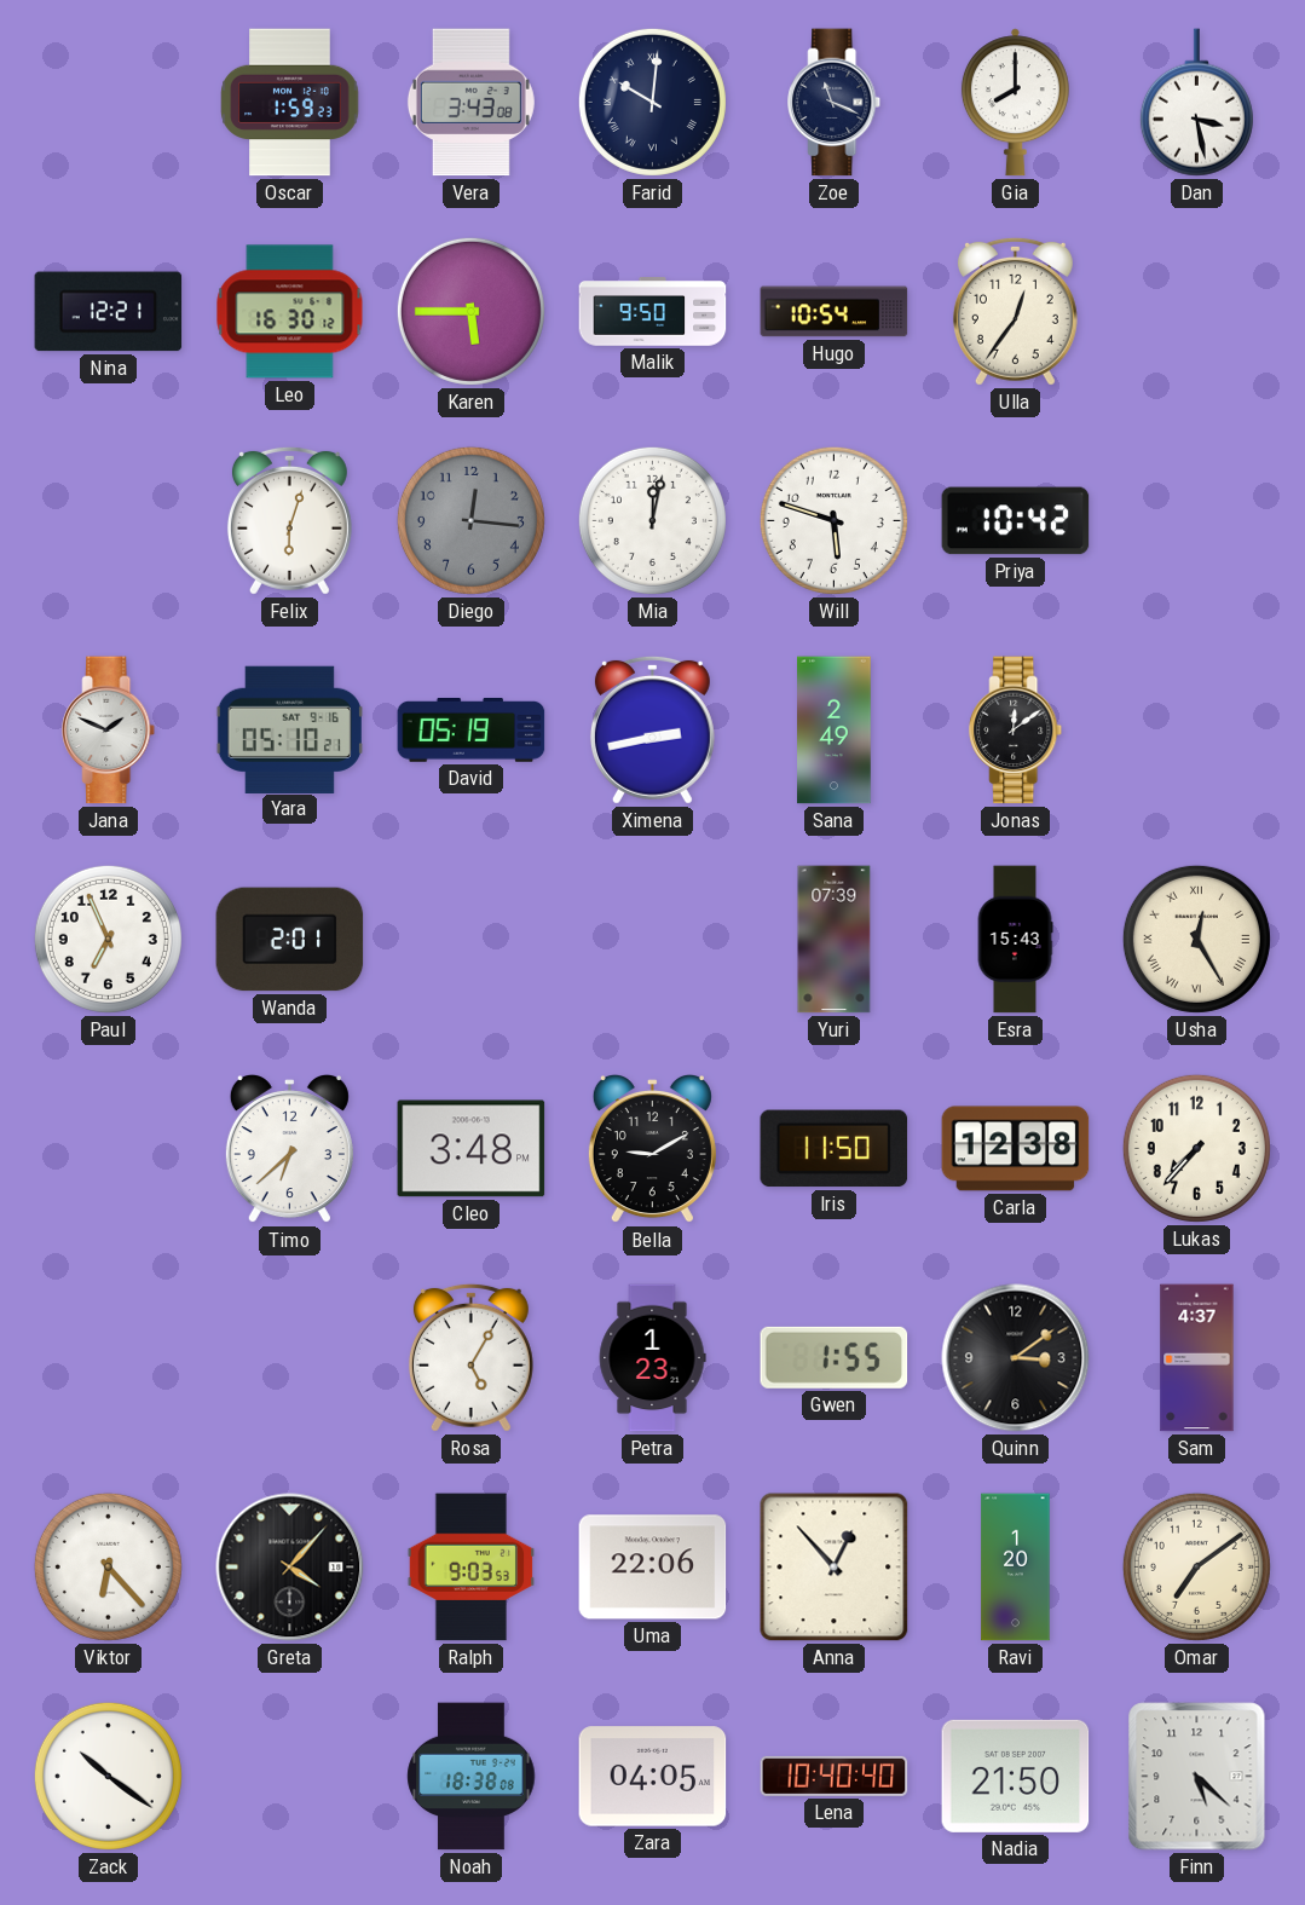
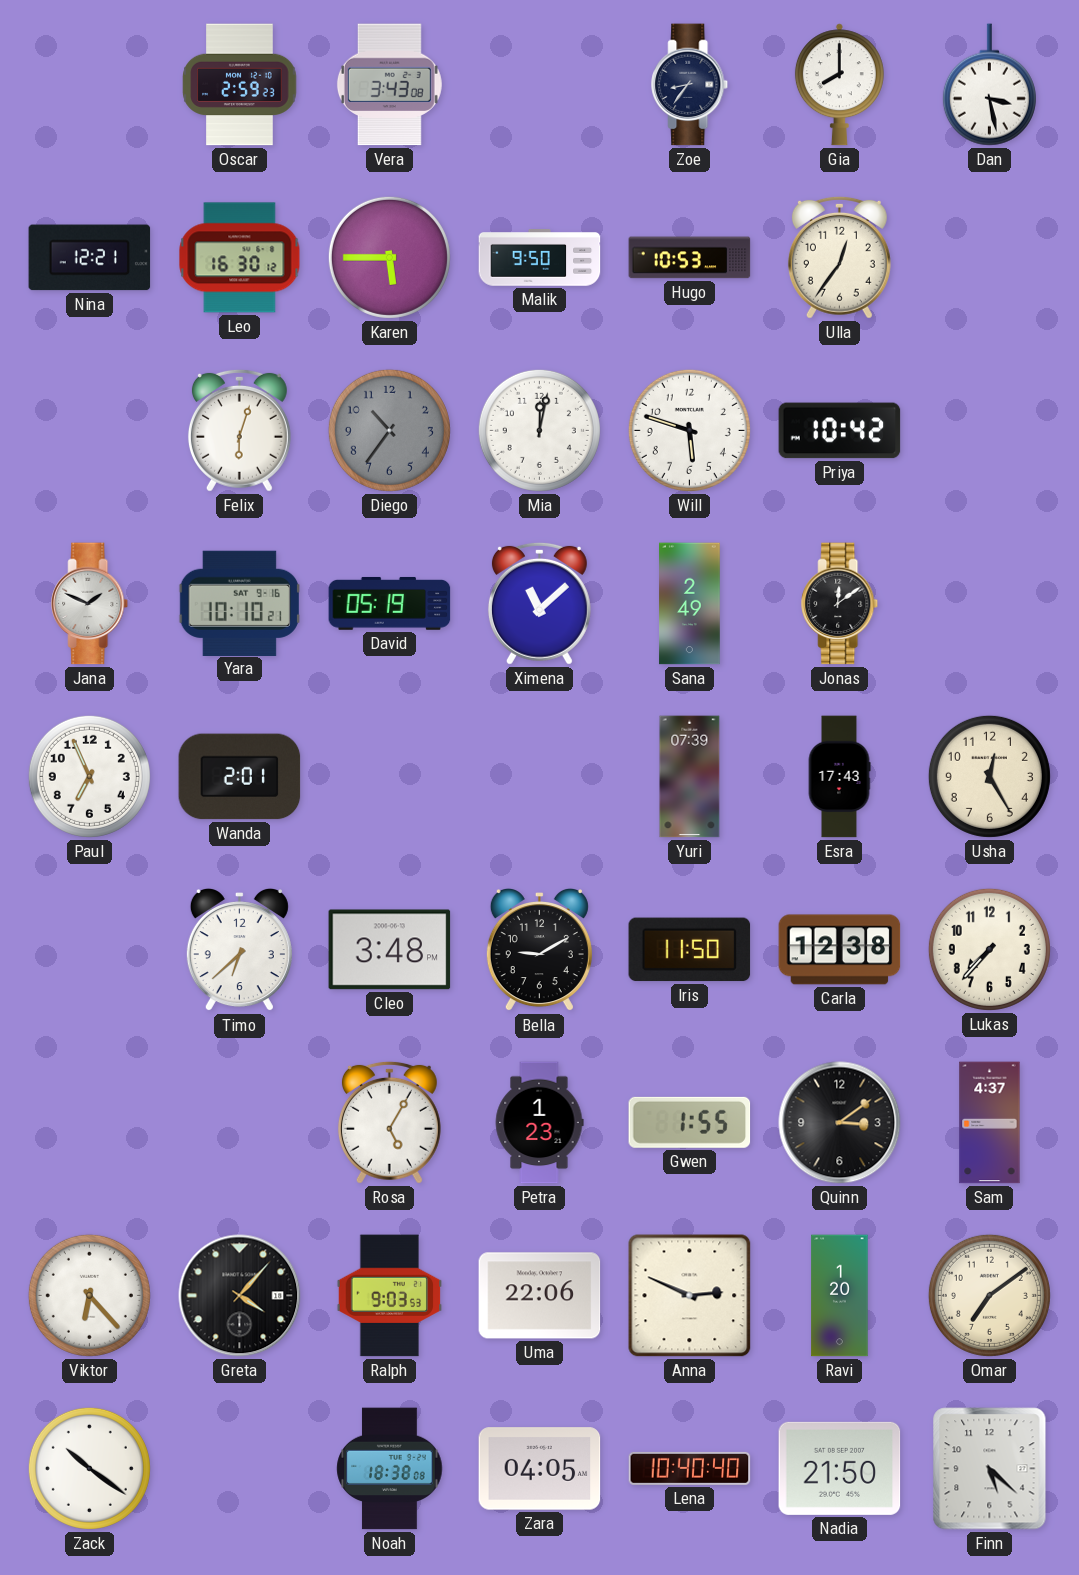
Oscar: 1:59 -> 2:59
Farid: 10:01 -> none
Zoe: 11:19 -> 8:36
Hugo: 10:54 -> 10:53
Diego: 12:16 -> 10:36
Yara: 05:10 -> 10:10
Ximena: 2:43 -> 11:08
Esra: 15:43 -> 17:43
Usha numerals: Roman -> Arabic
Anna: 12:53 -> 2:49
